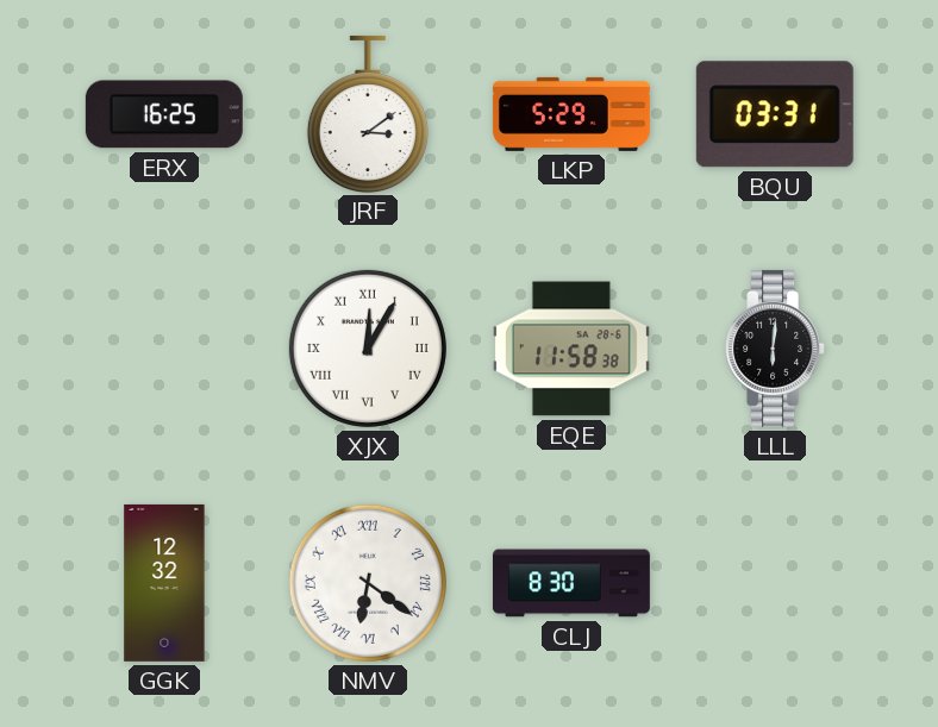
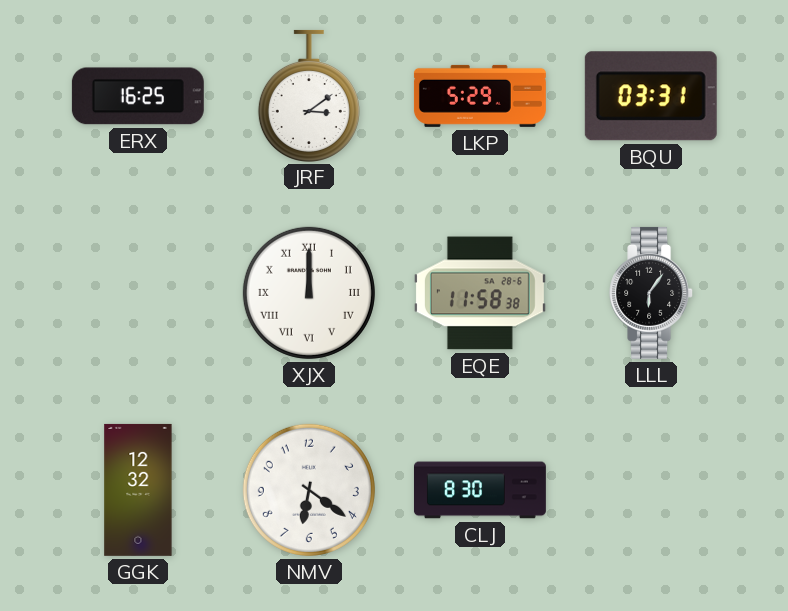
XJX: 12:05 -> 12:00
LLL: 6:01 -> 6:06
NMV numerals: Roman -> Arabic
